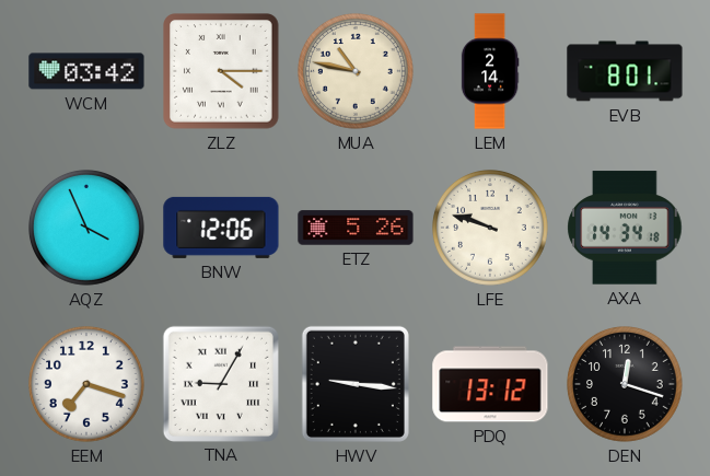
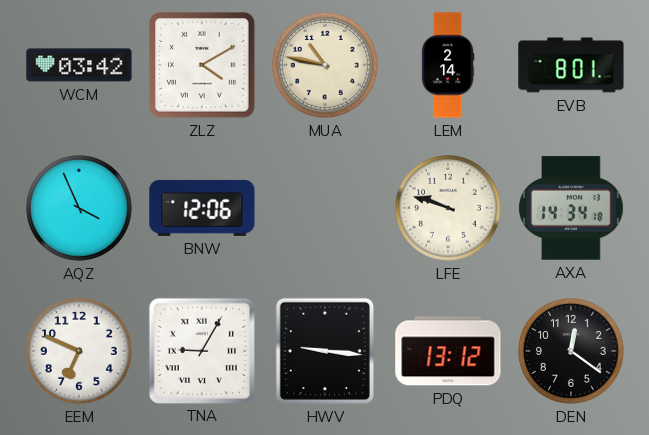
ZLZ: 4:15 -> 4:10
ETZ: 5:26 -> none
EEM: 7:18 -> 6:49
DEN: 12:18 -> 12:21
